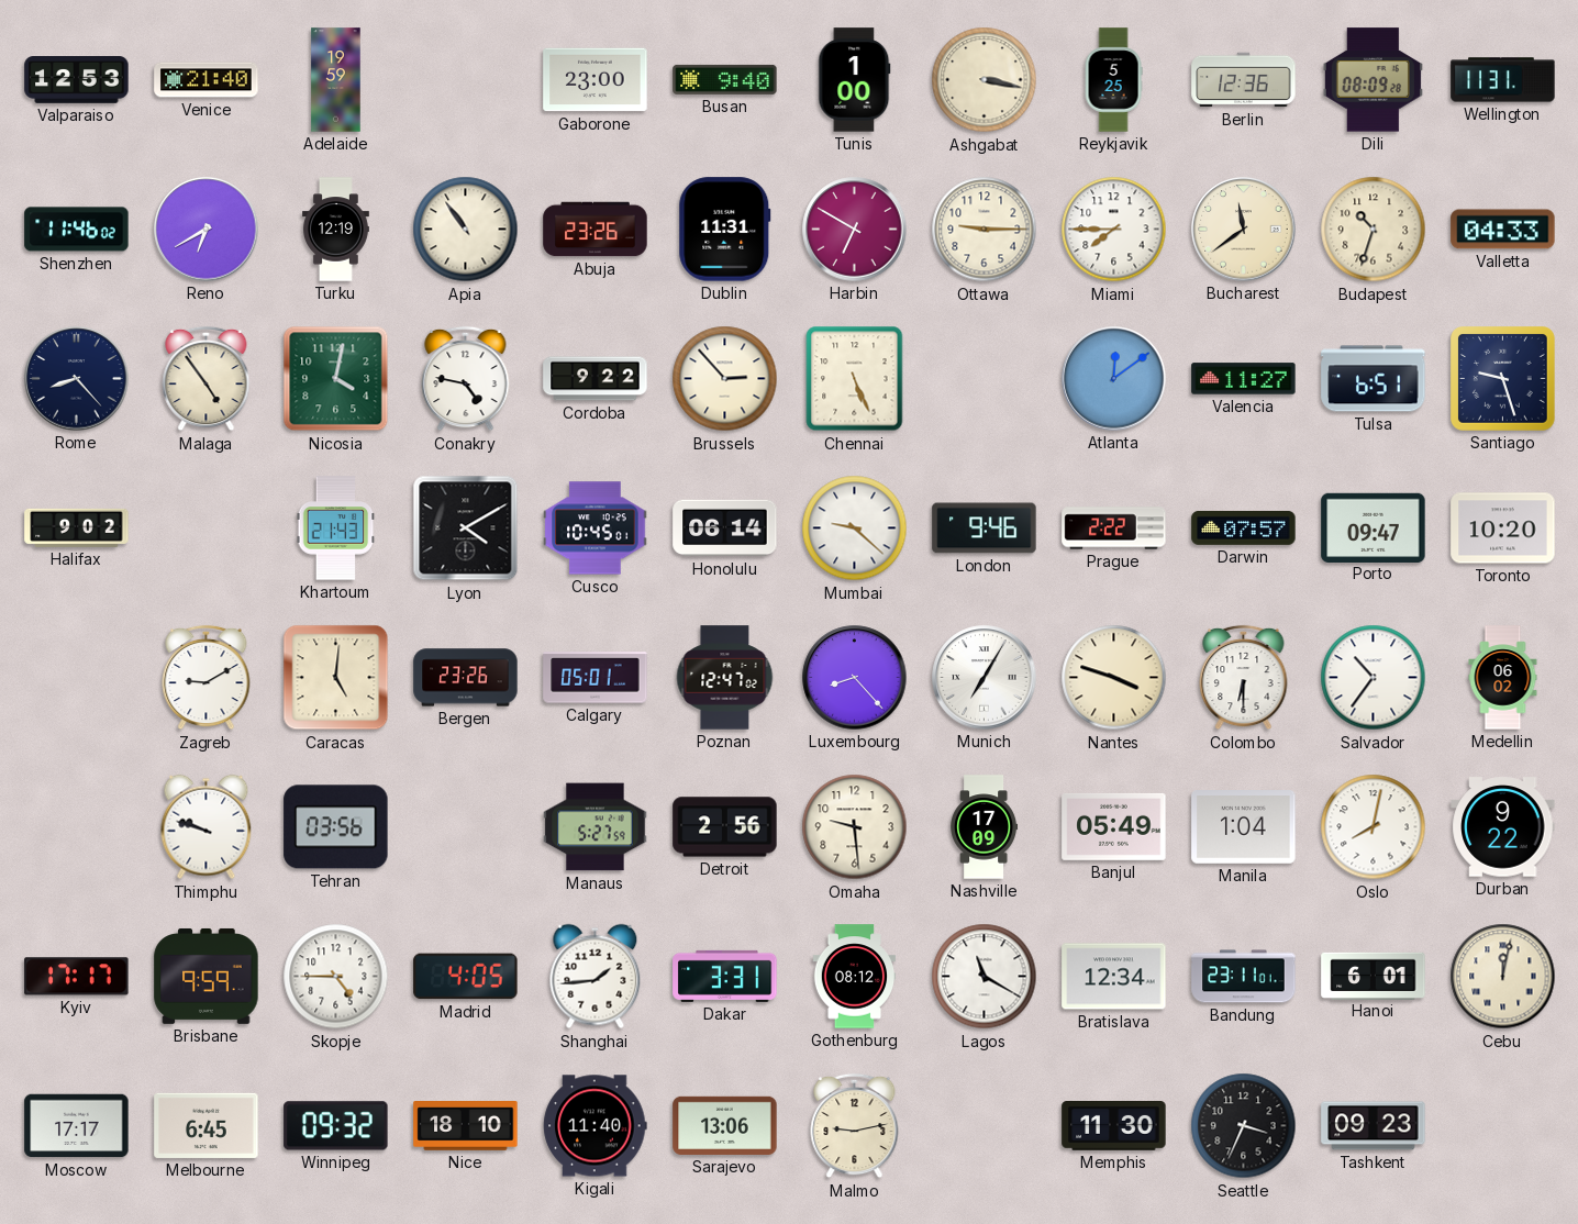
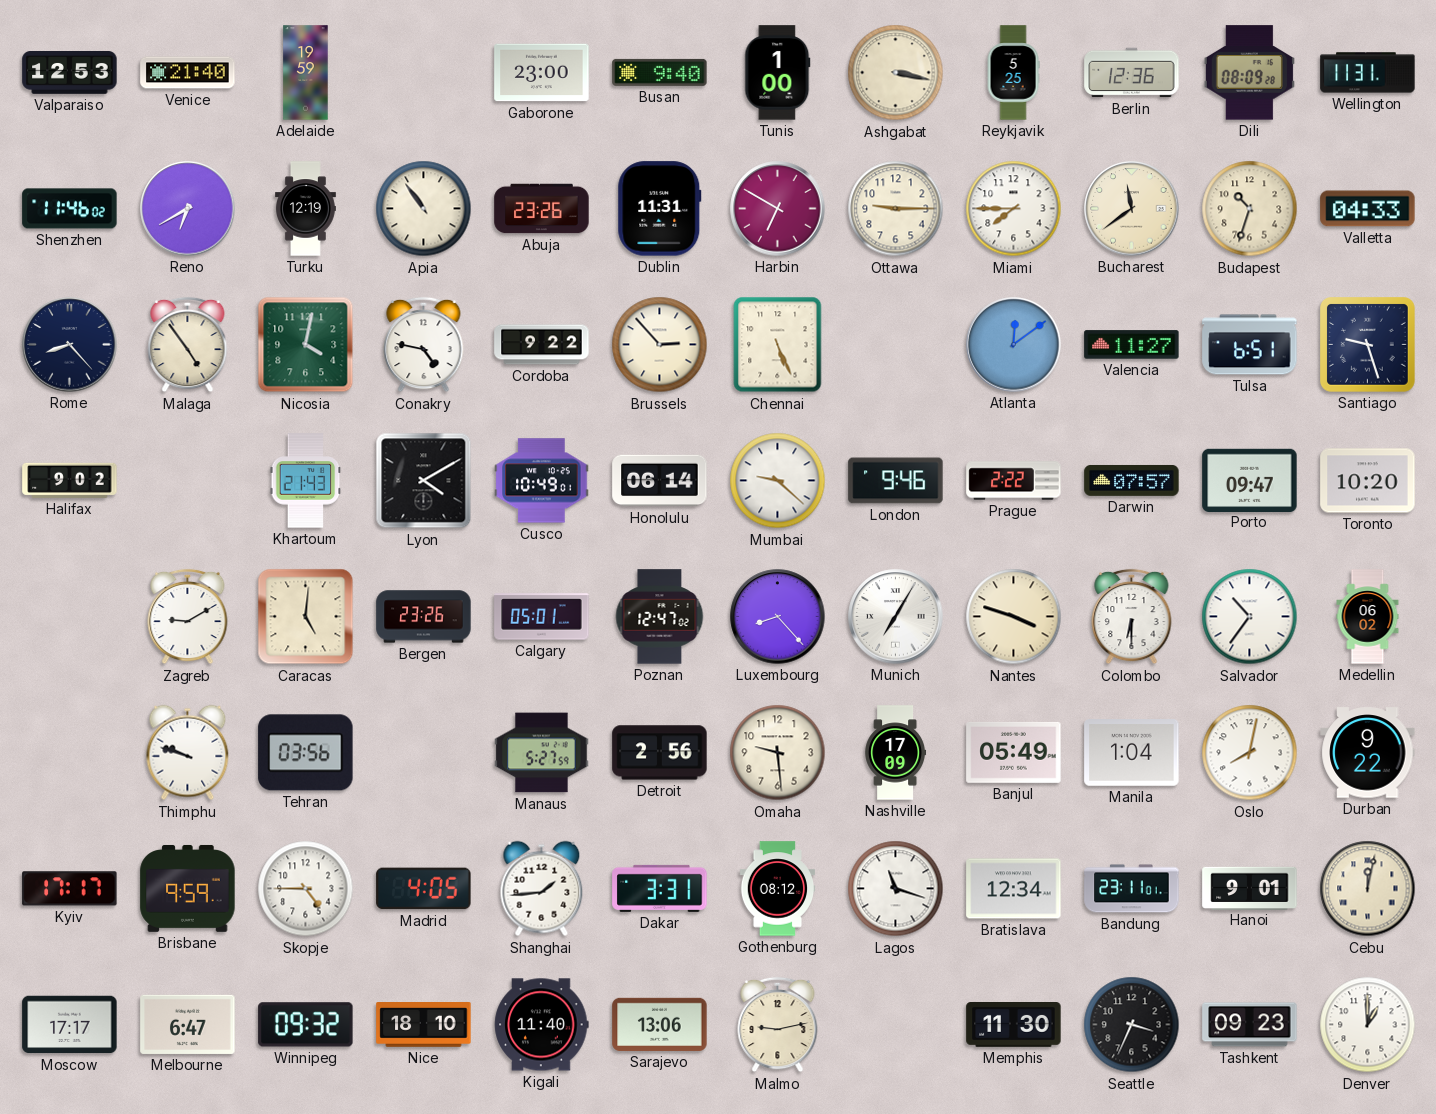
Cusco: 10:45 -> 10:49
Lagos: 11:20 -> 11:18
Hanoi: 6:01 -> 9:01
Melbourne: 6:45 -> 6:47
Denver: none -> 1:00
